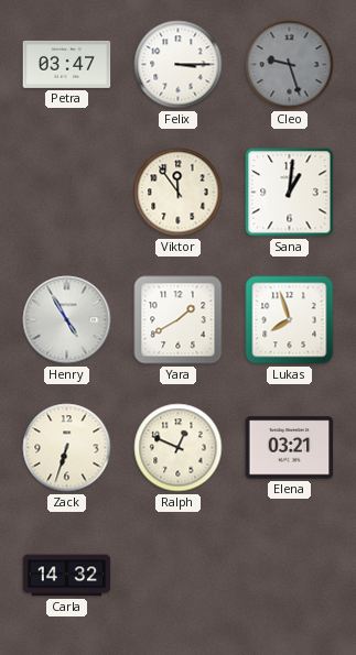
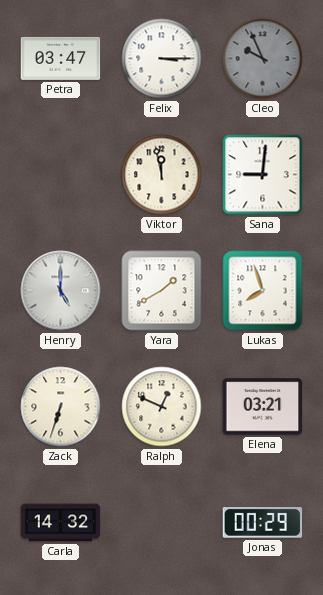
Cleo: 9:27 -> 9:56
Viktor: 11:54 -> 11:58
Sana: 1:01 -> 9:01
Henry: 4:55 -> 5:00
Jonas: none -> 00:29
